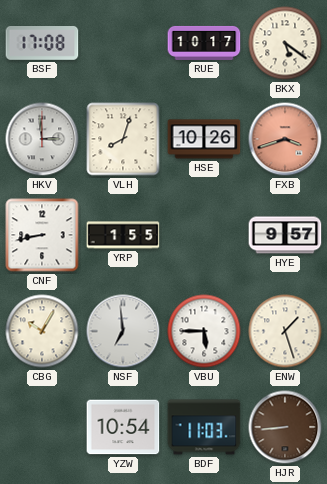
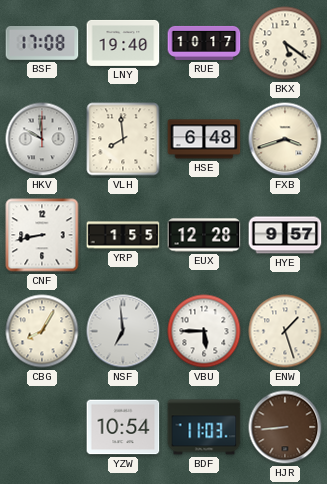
LNY: none -> 19:40
HKV: 2:59 -> 9:59
VLH: 8:03 -> 7:59
HSE: 10:26 -> 6:48
FXB dial: salmon -> cream
EUX: none -> 12:28
CBG: 10:05 -> 8:05
